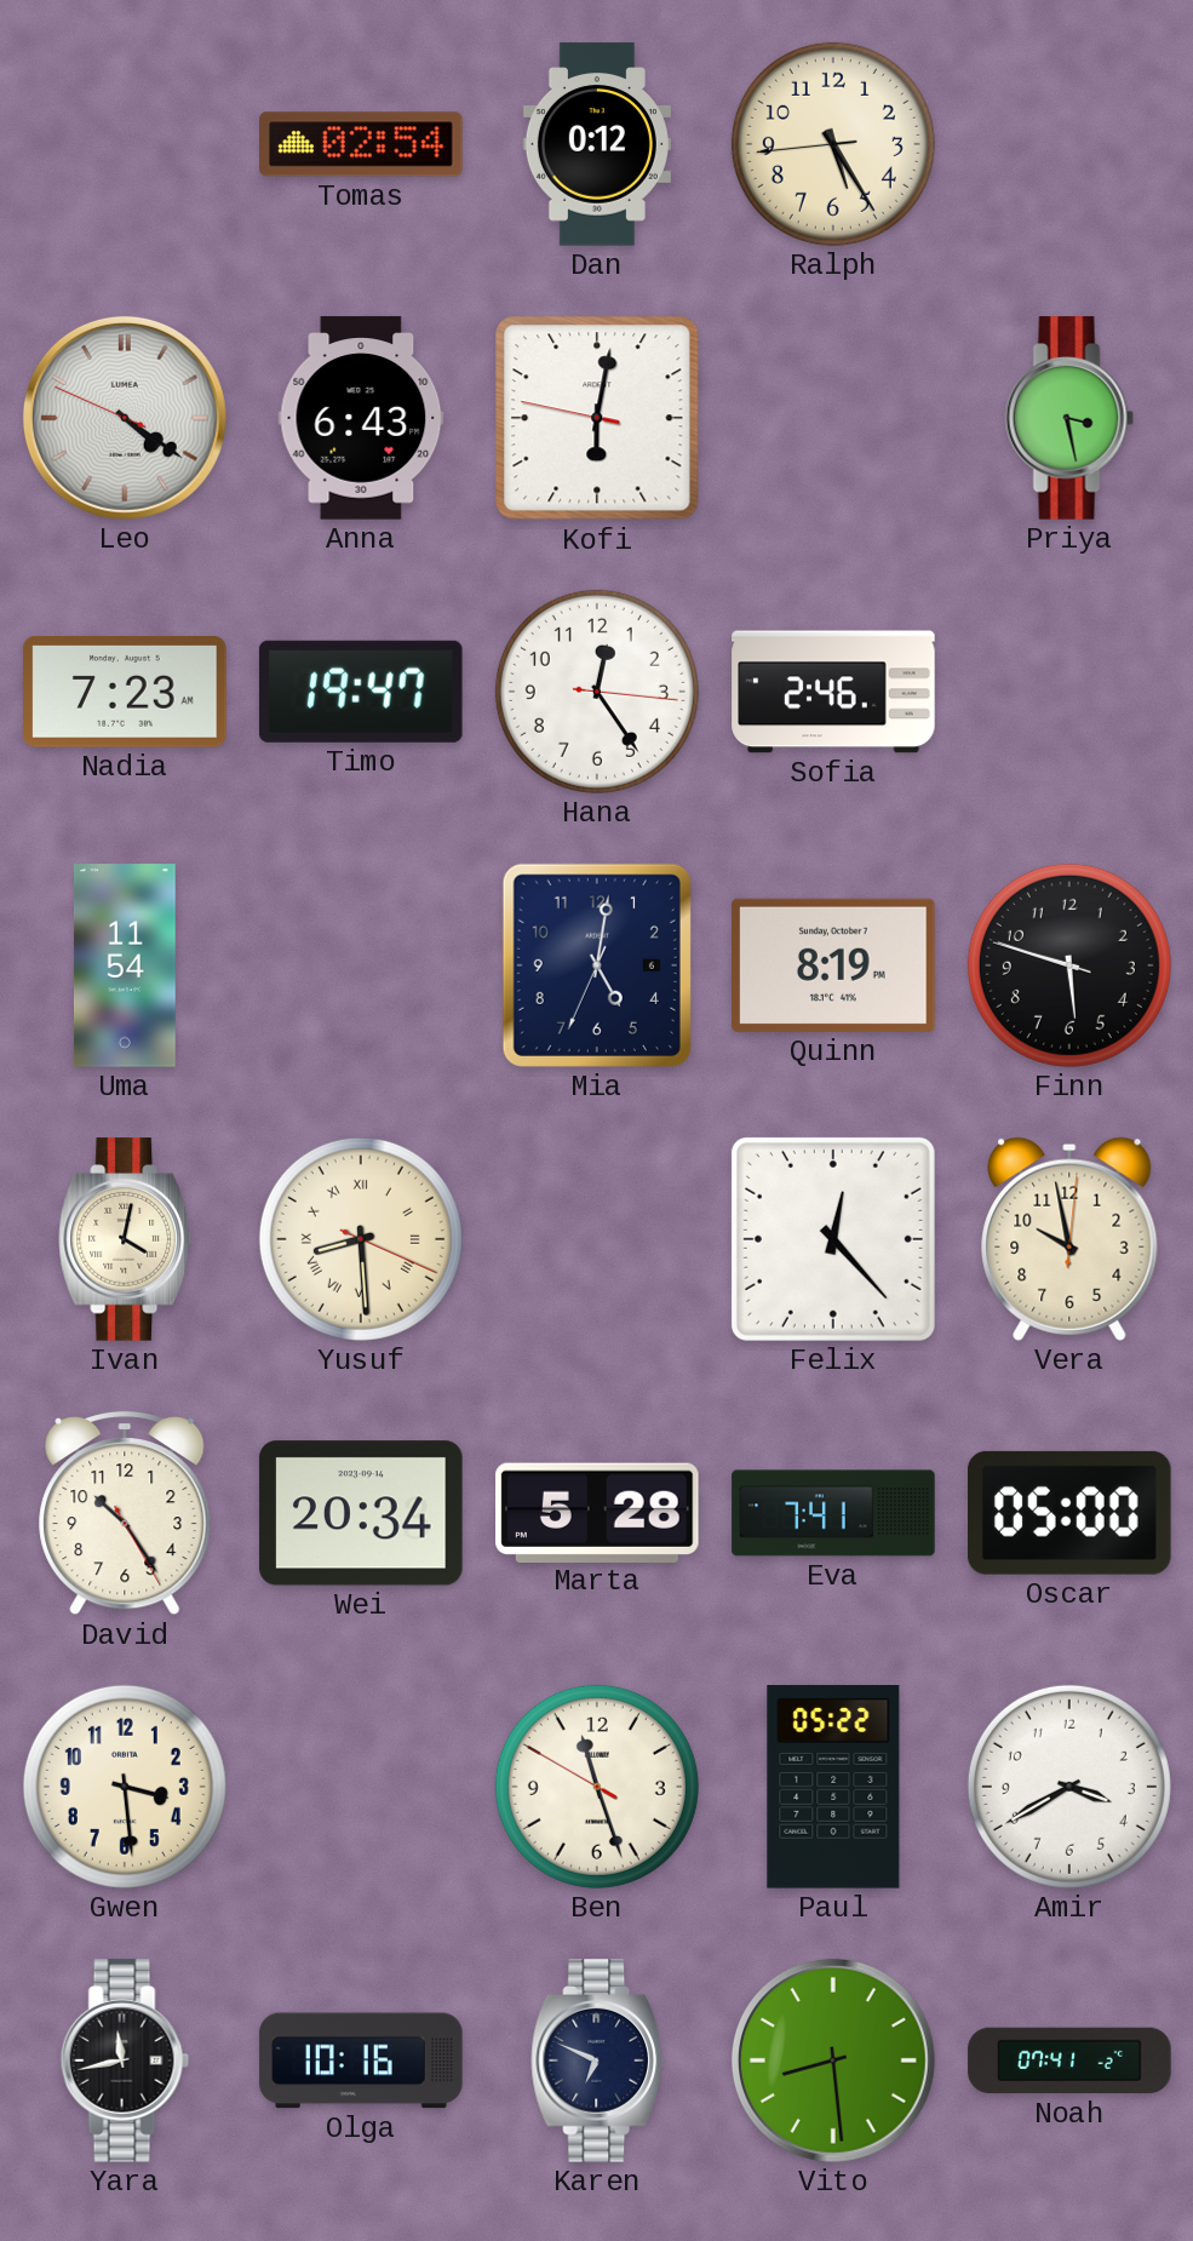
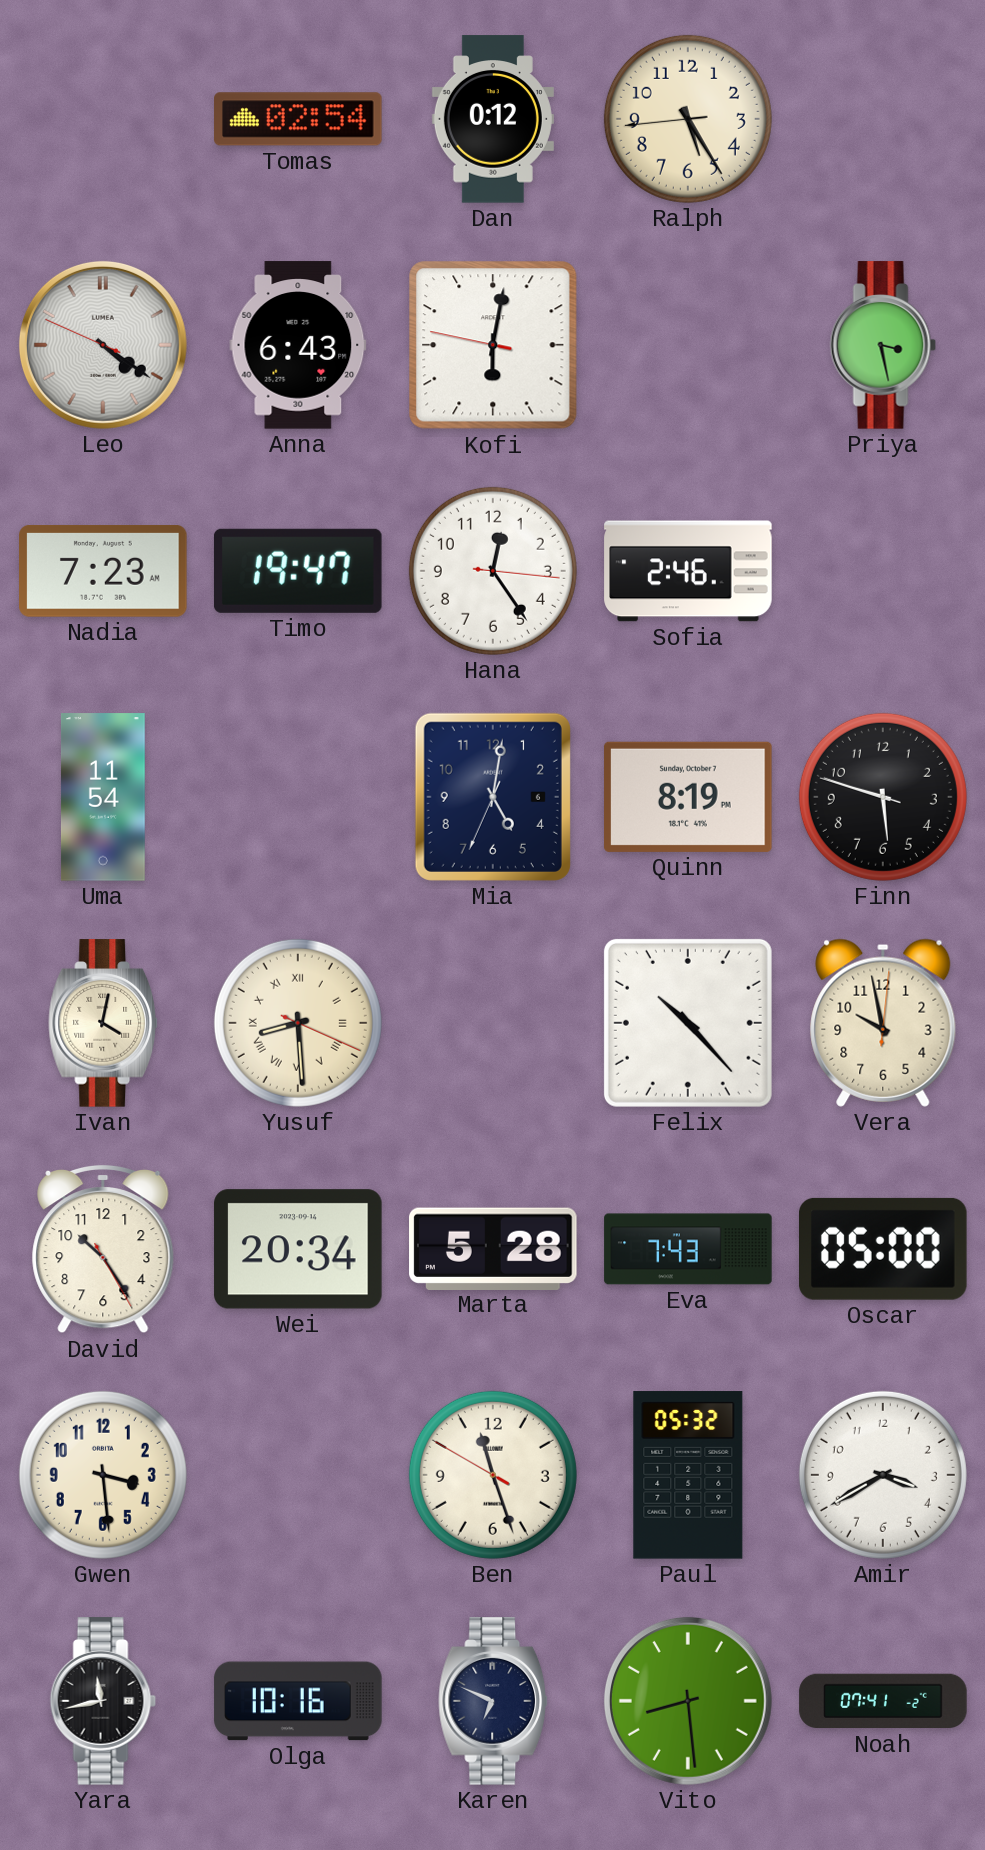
Felix: 12:23 -> 10:23
Eva: 7:41 -> 7:43
Paul: 05:22 -> 05:32
